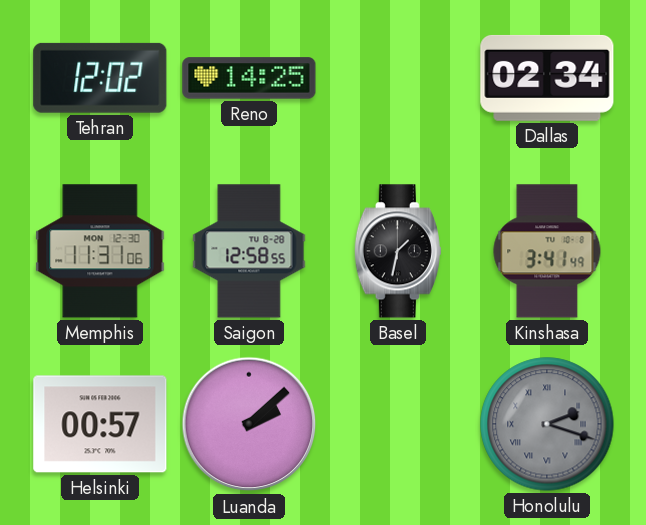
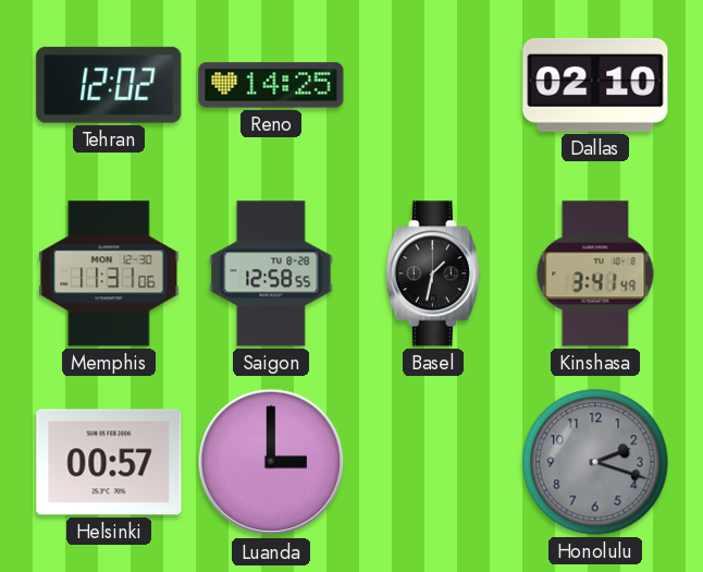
Dallas: 02:34 -> 02:10
Luanda: 2:08 -> 3:00
Honolulu numerals: Roman -> Arabic
